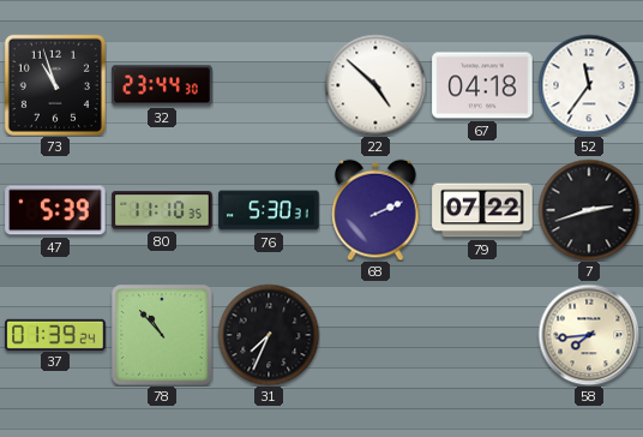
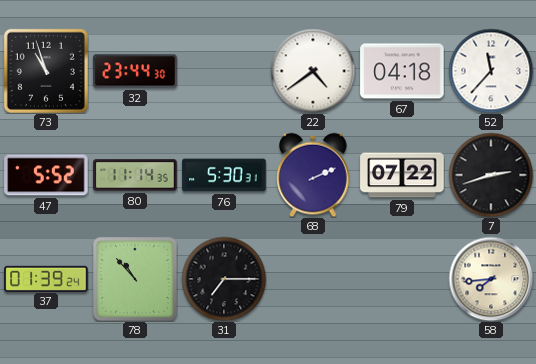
22: 4:52 -> 4:39
52: 11:36 -> 11:37
47: 5:39 -> 5:52
80: 11:10 -> 11:14
31: 7:34 -> 7:15
